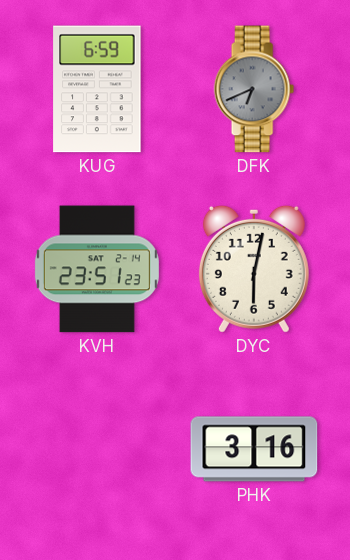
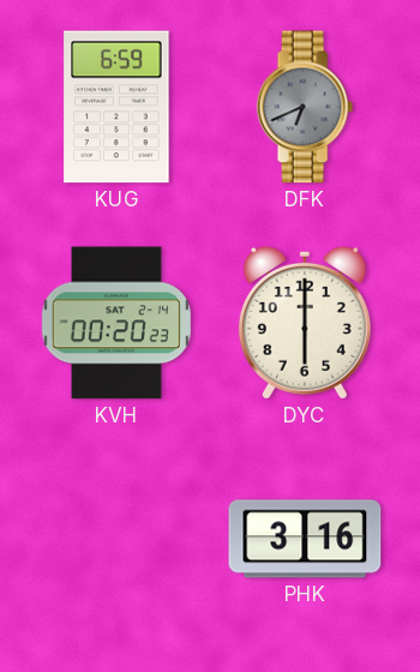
KVH: 23:51 -> 00:20
DYC: 6:02 -> 6:00
